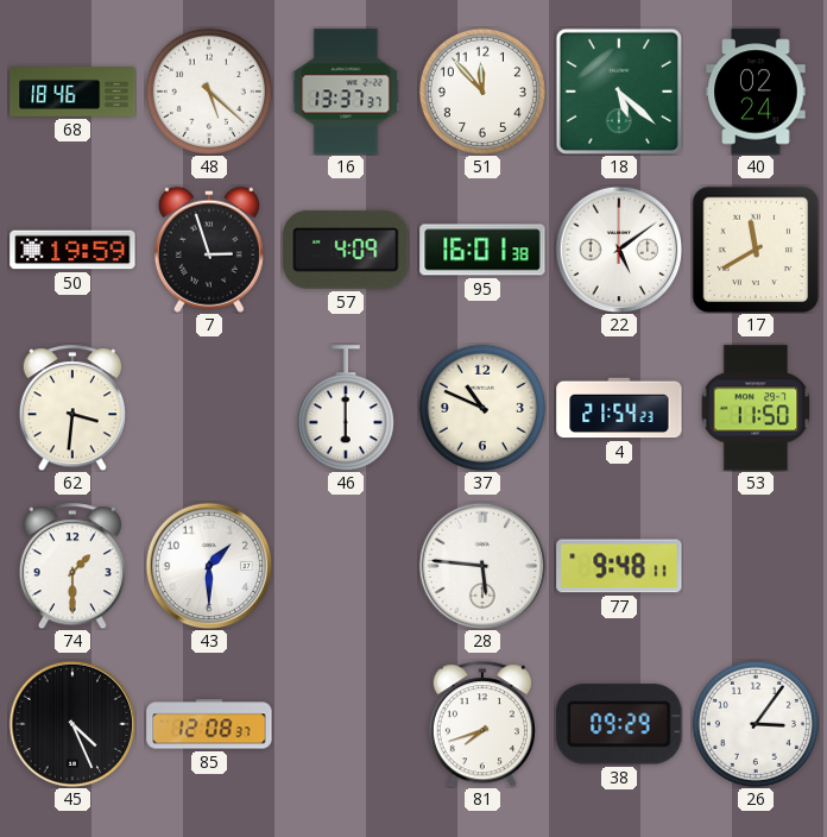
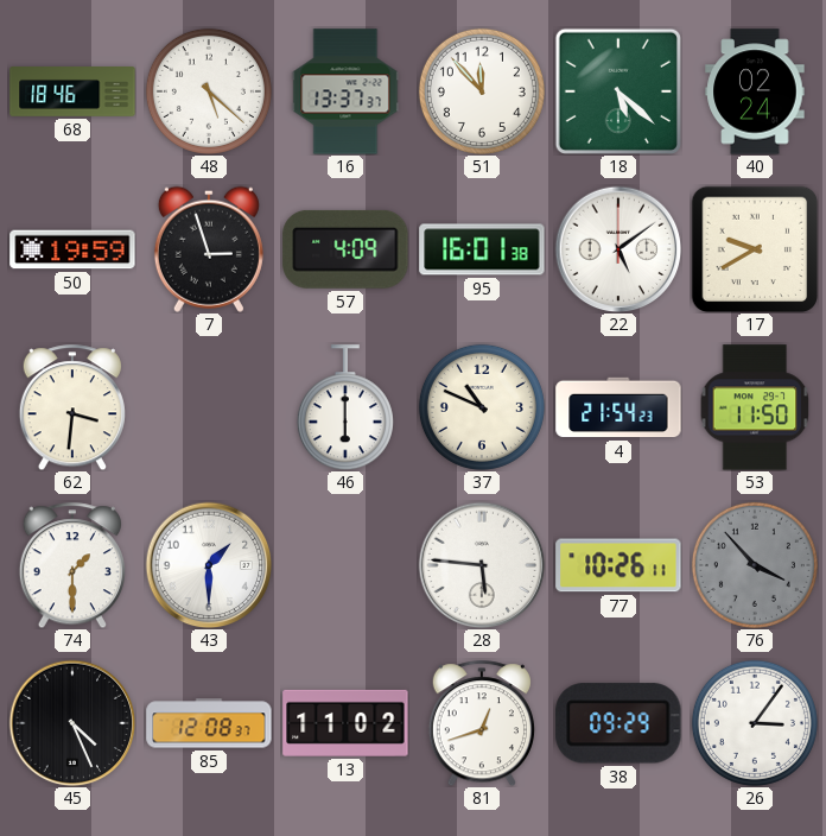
17: 11:40 -> 9:40
77: 9:48 -> 10:26
76: none -> 3:53
13: none -> 11:02
81: 7:42 -> 12:42
